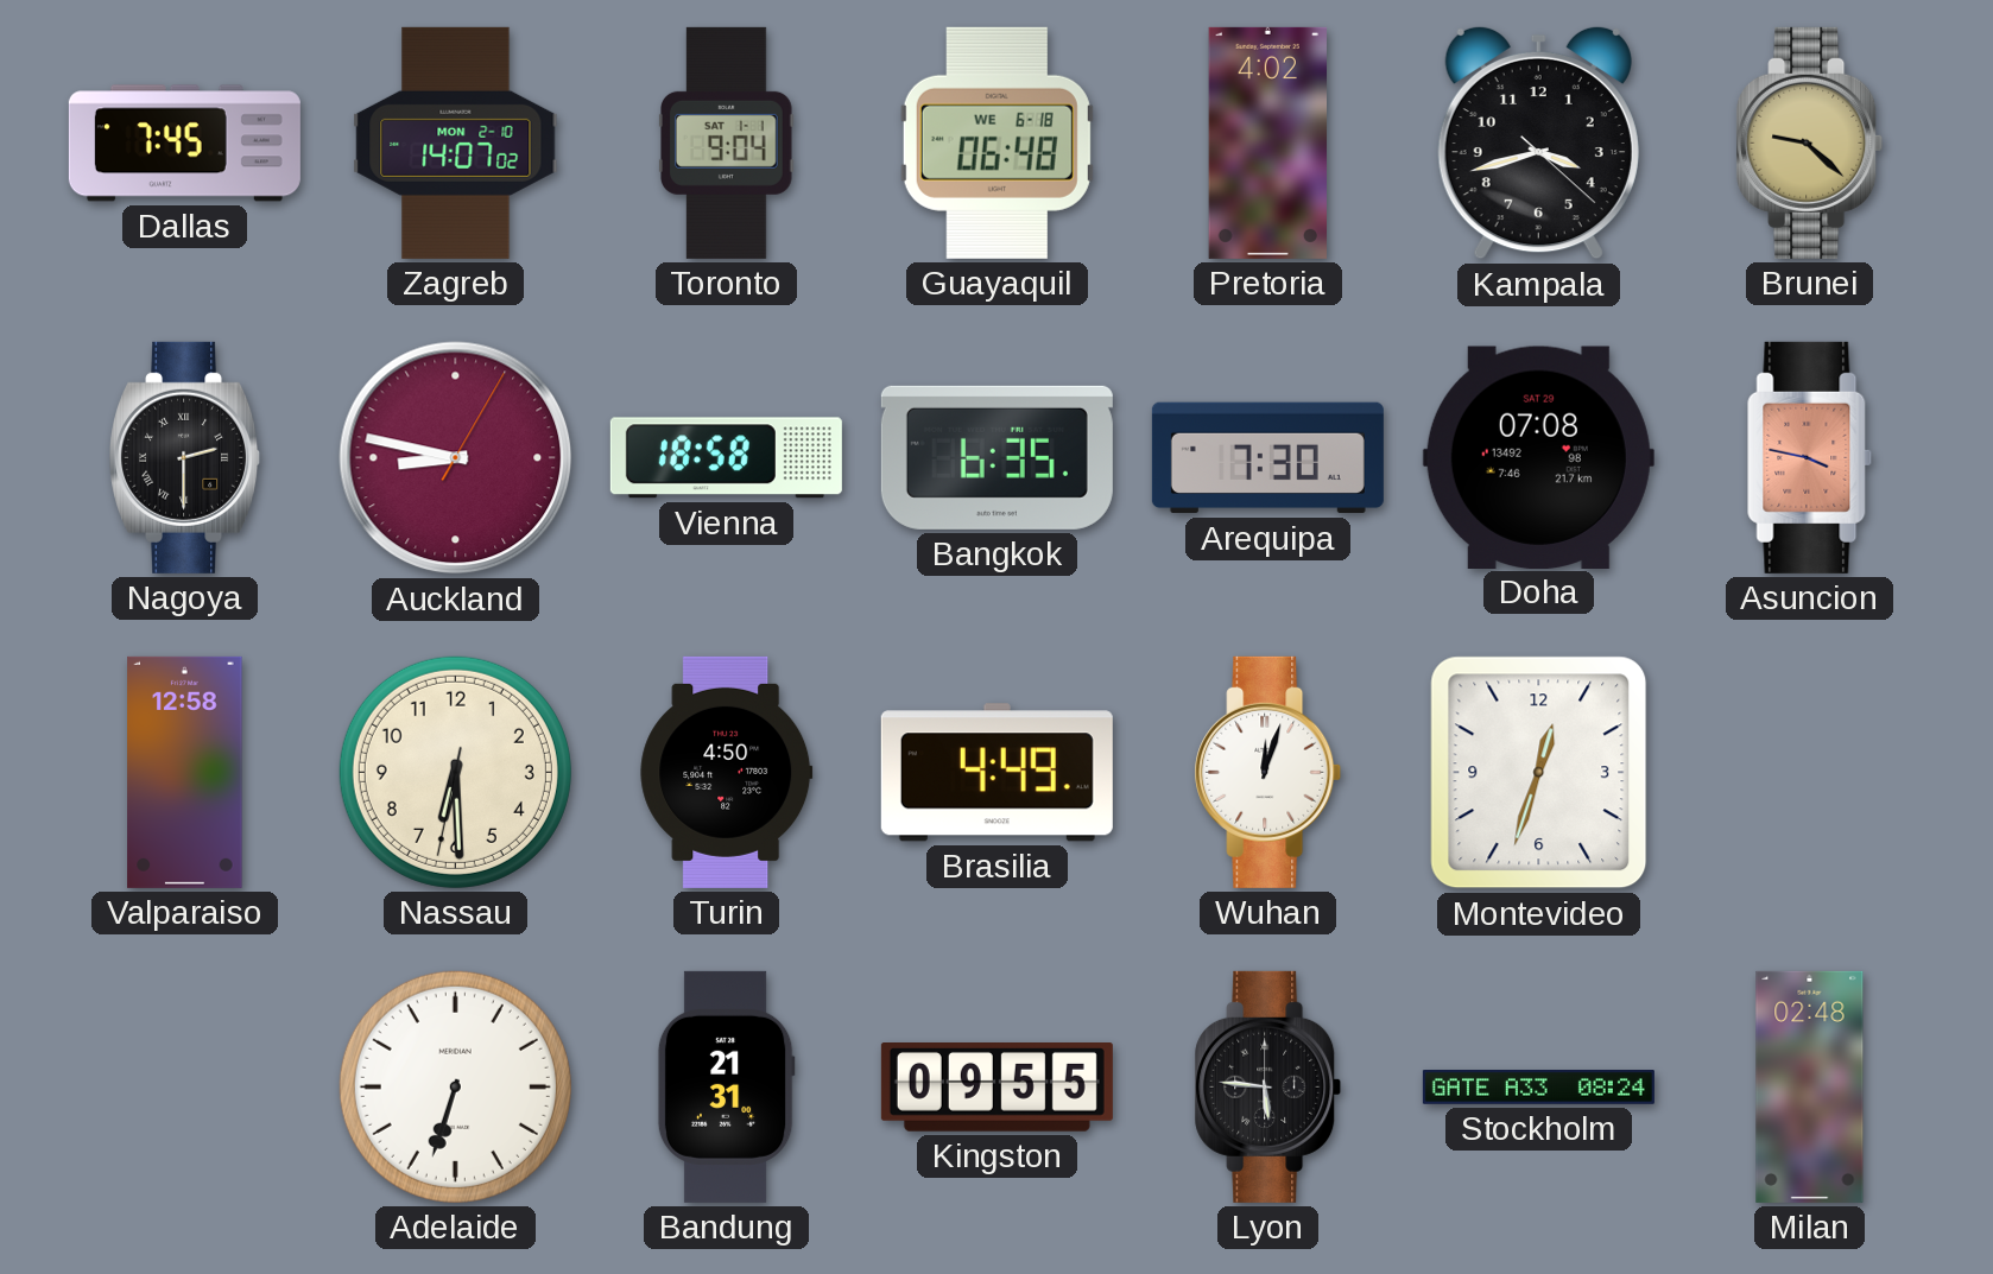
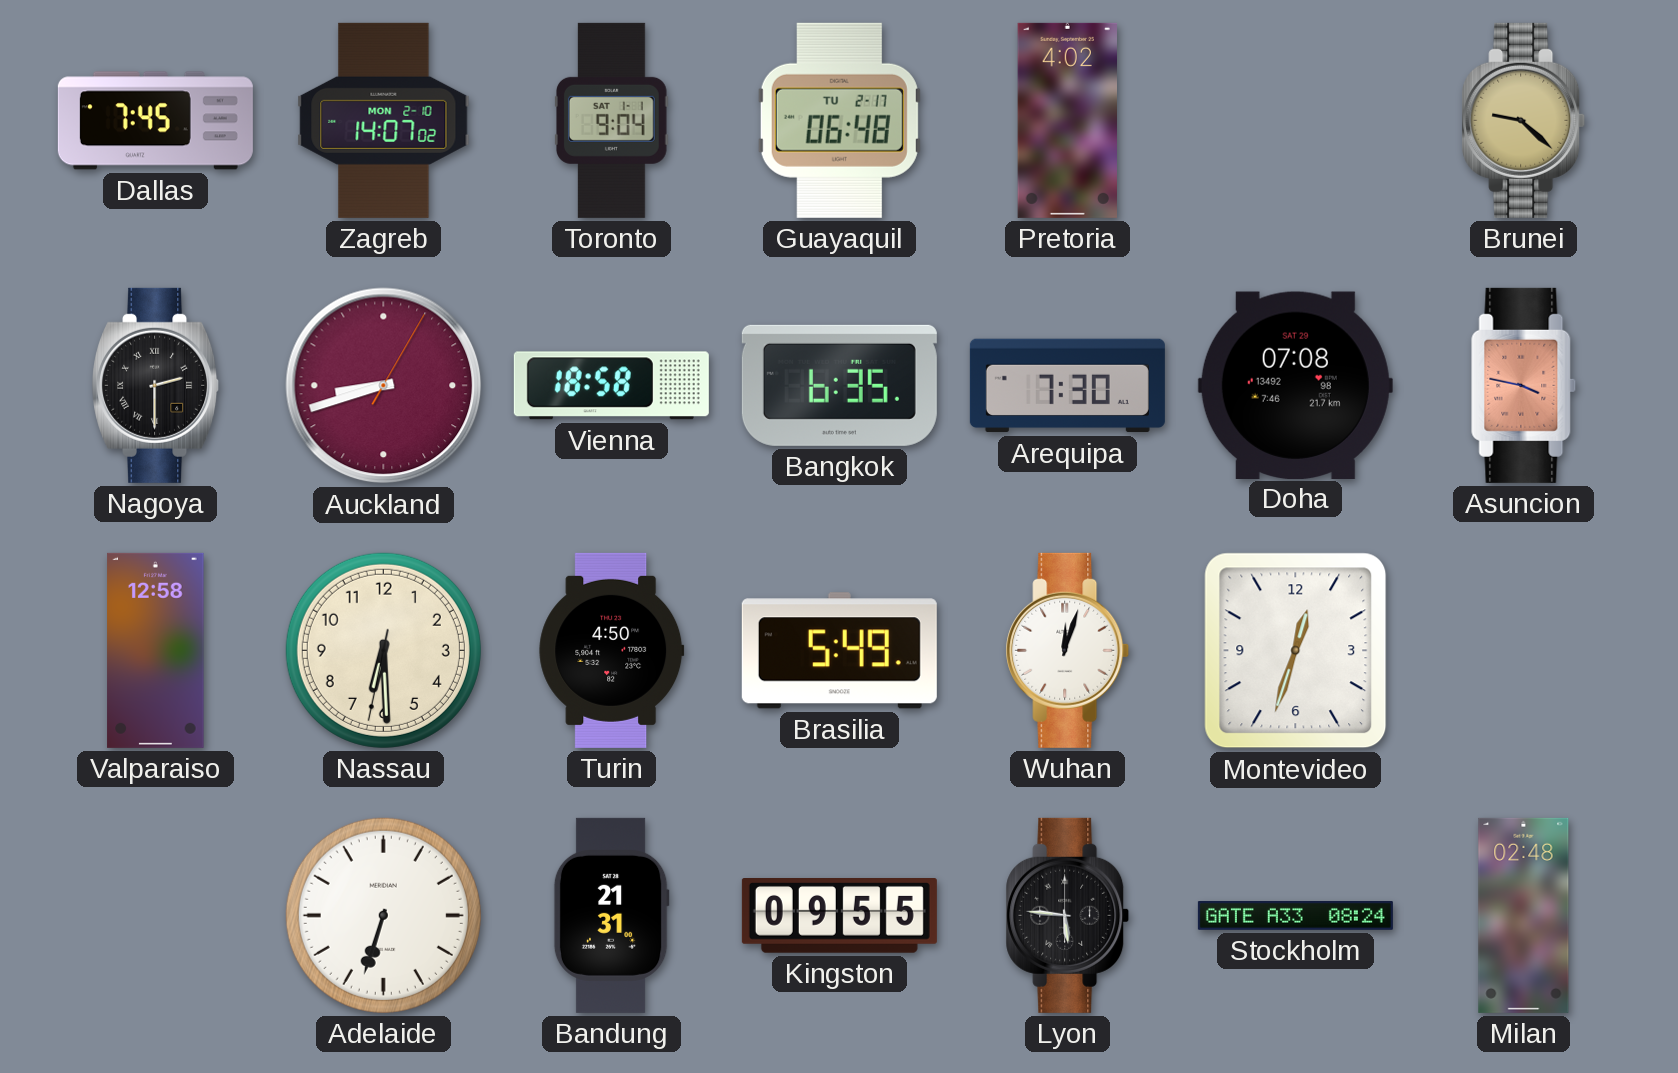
Guayaquil date: WE 6-18 -> TU 2-17
Kampala: 3:42 -> none
Auckland: 8:47 -> 8:42
Brasilia: 4:49 -> 5:49
